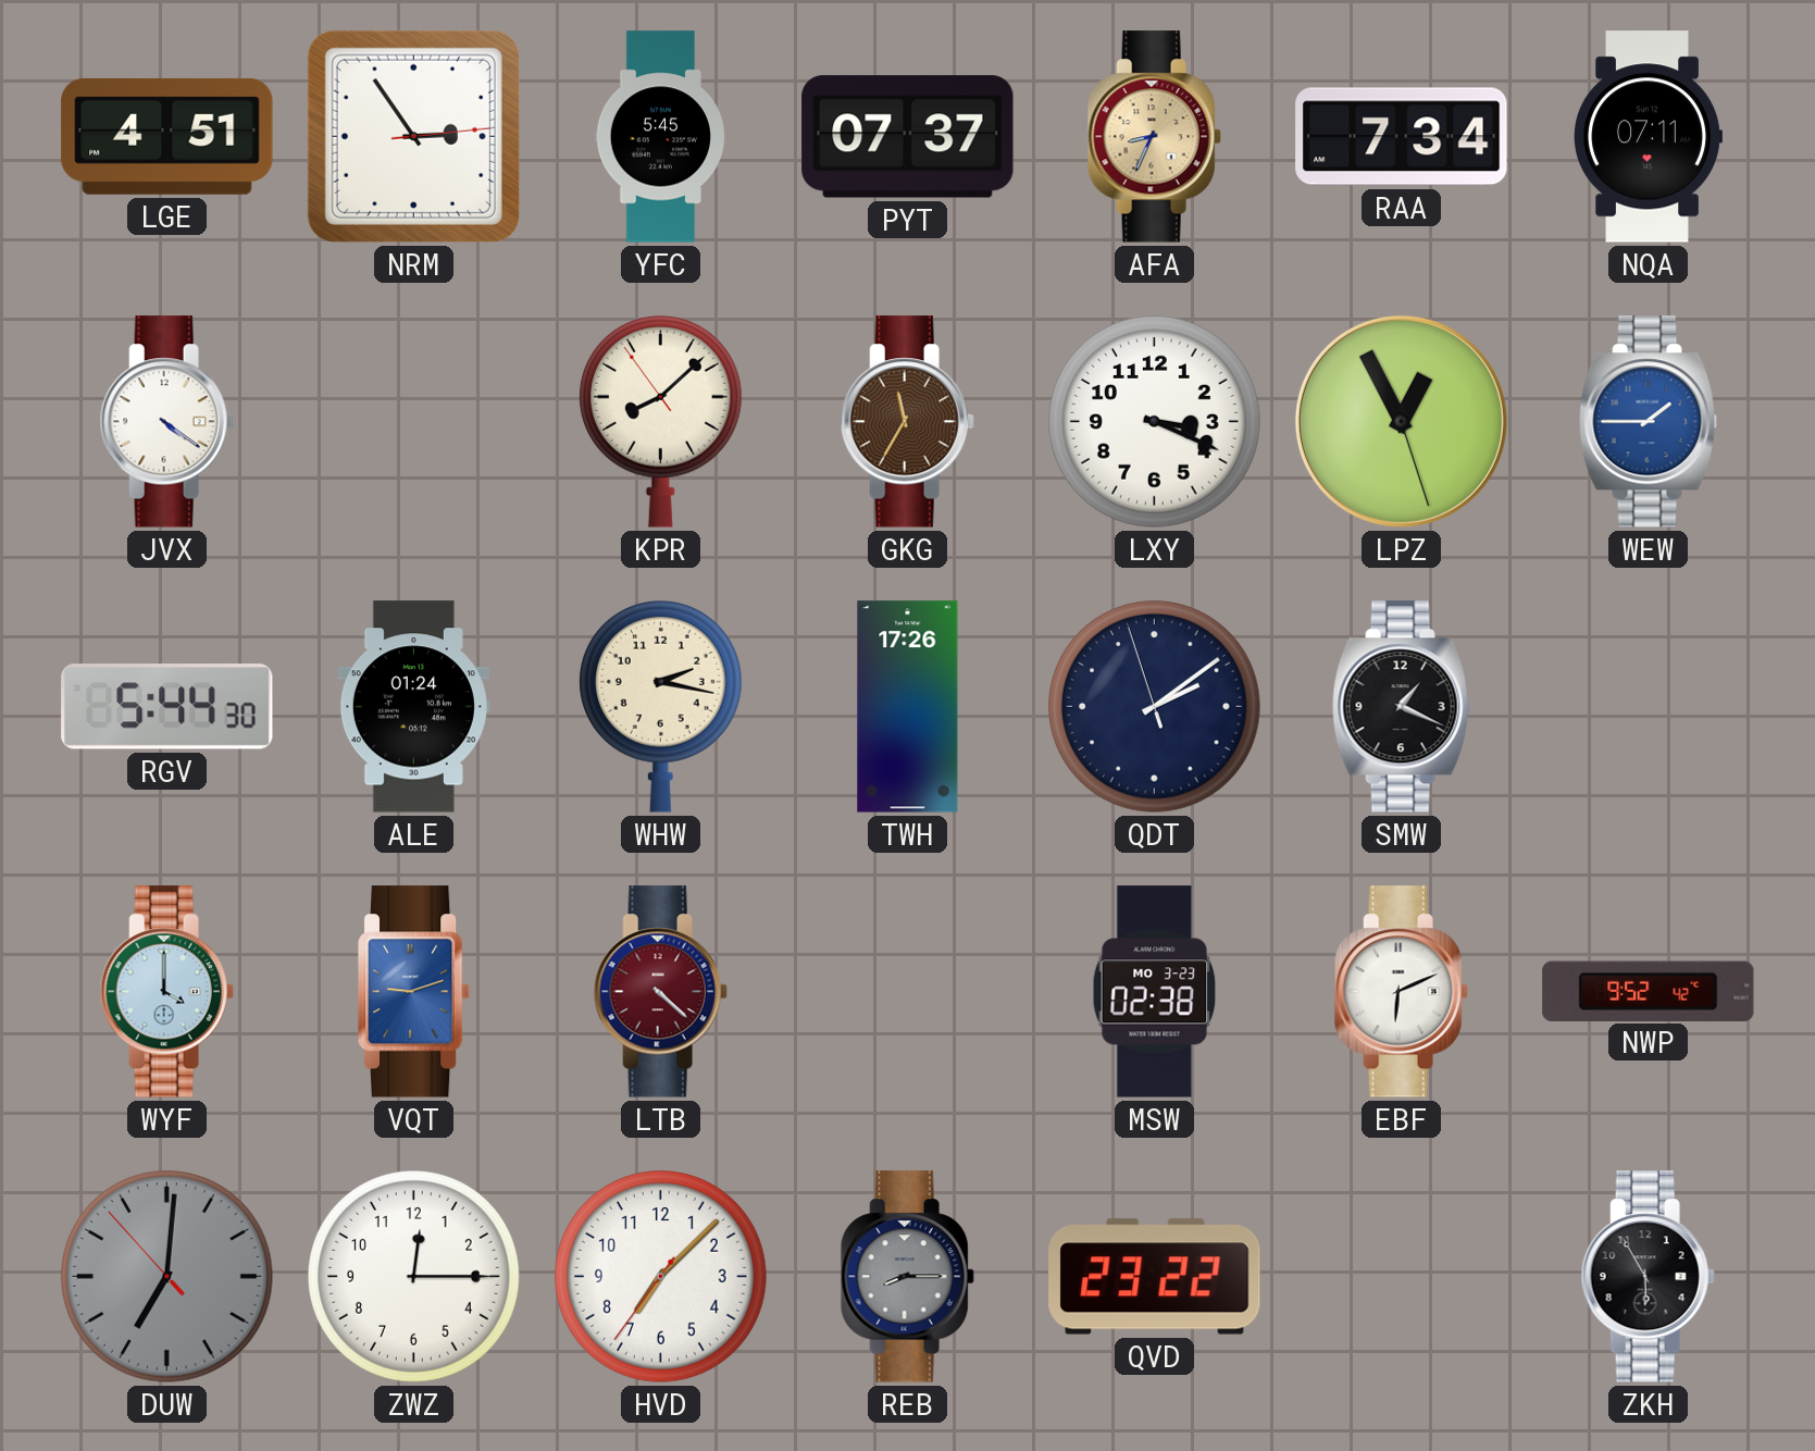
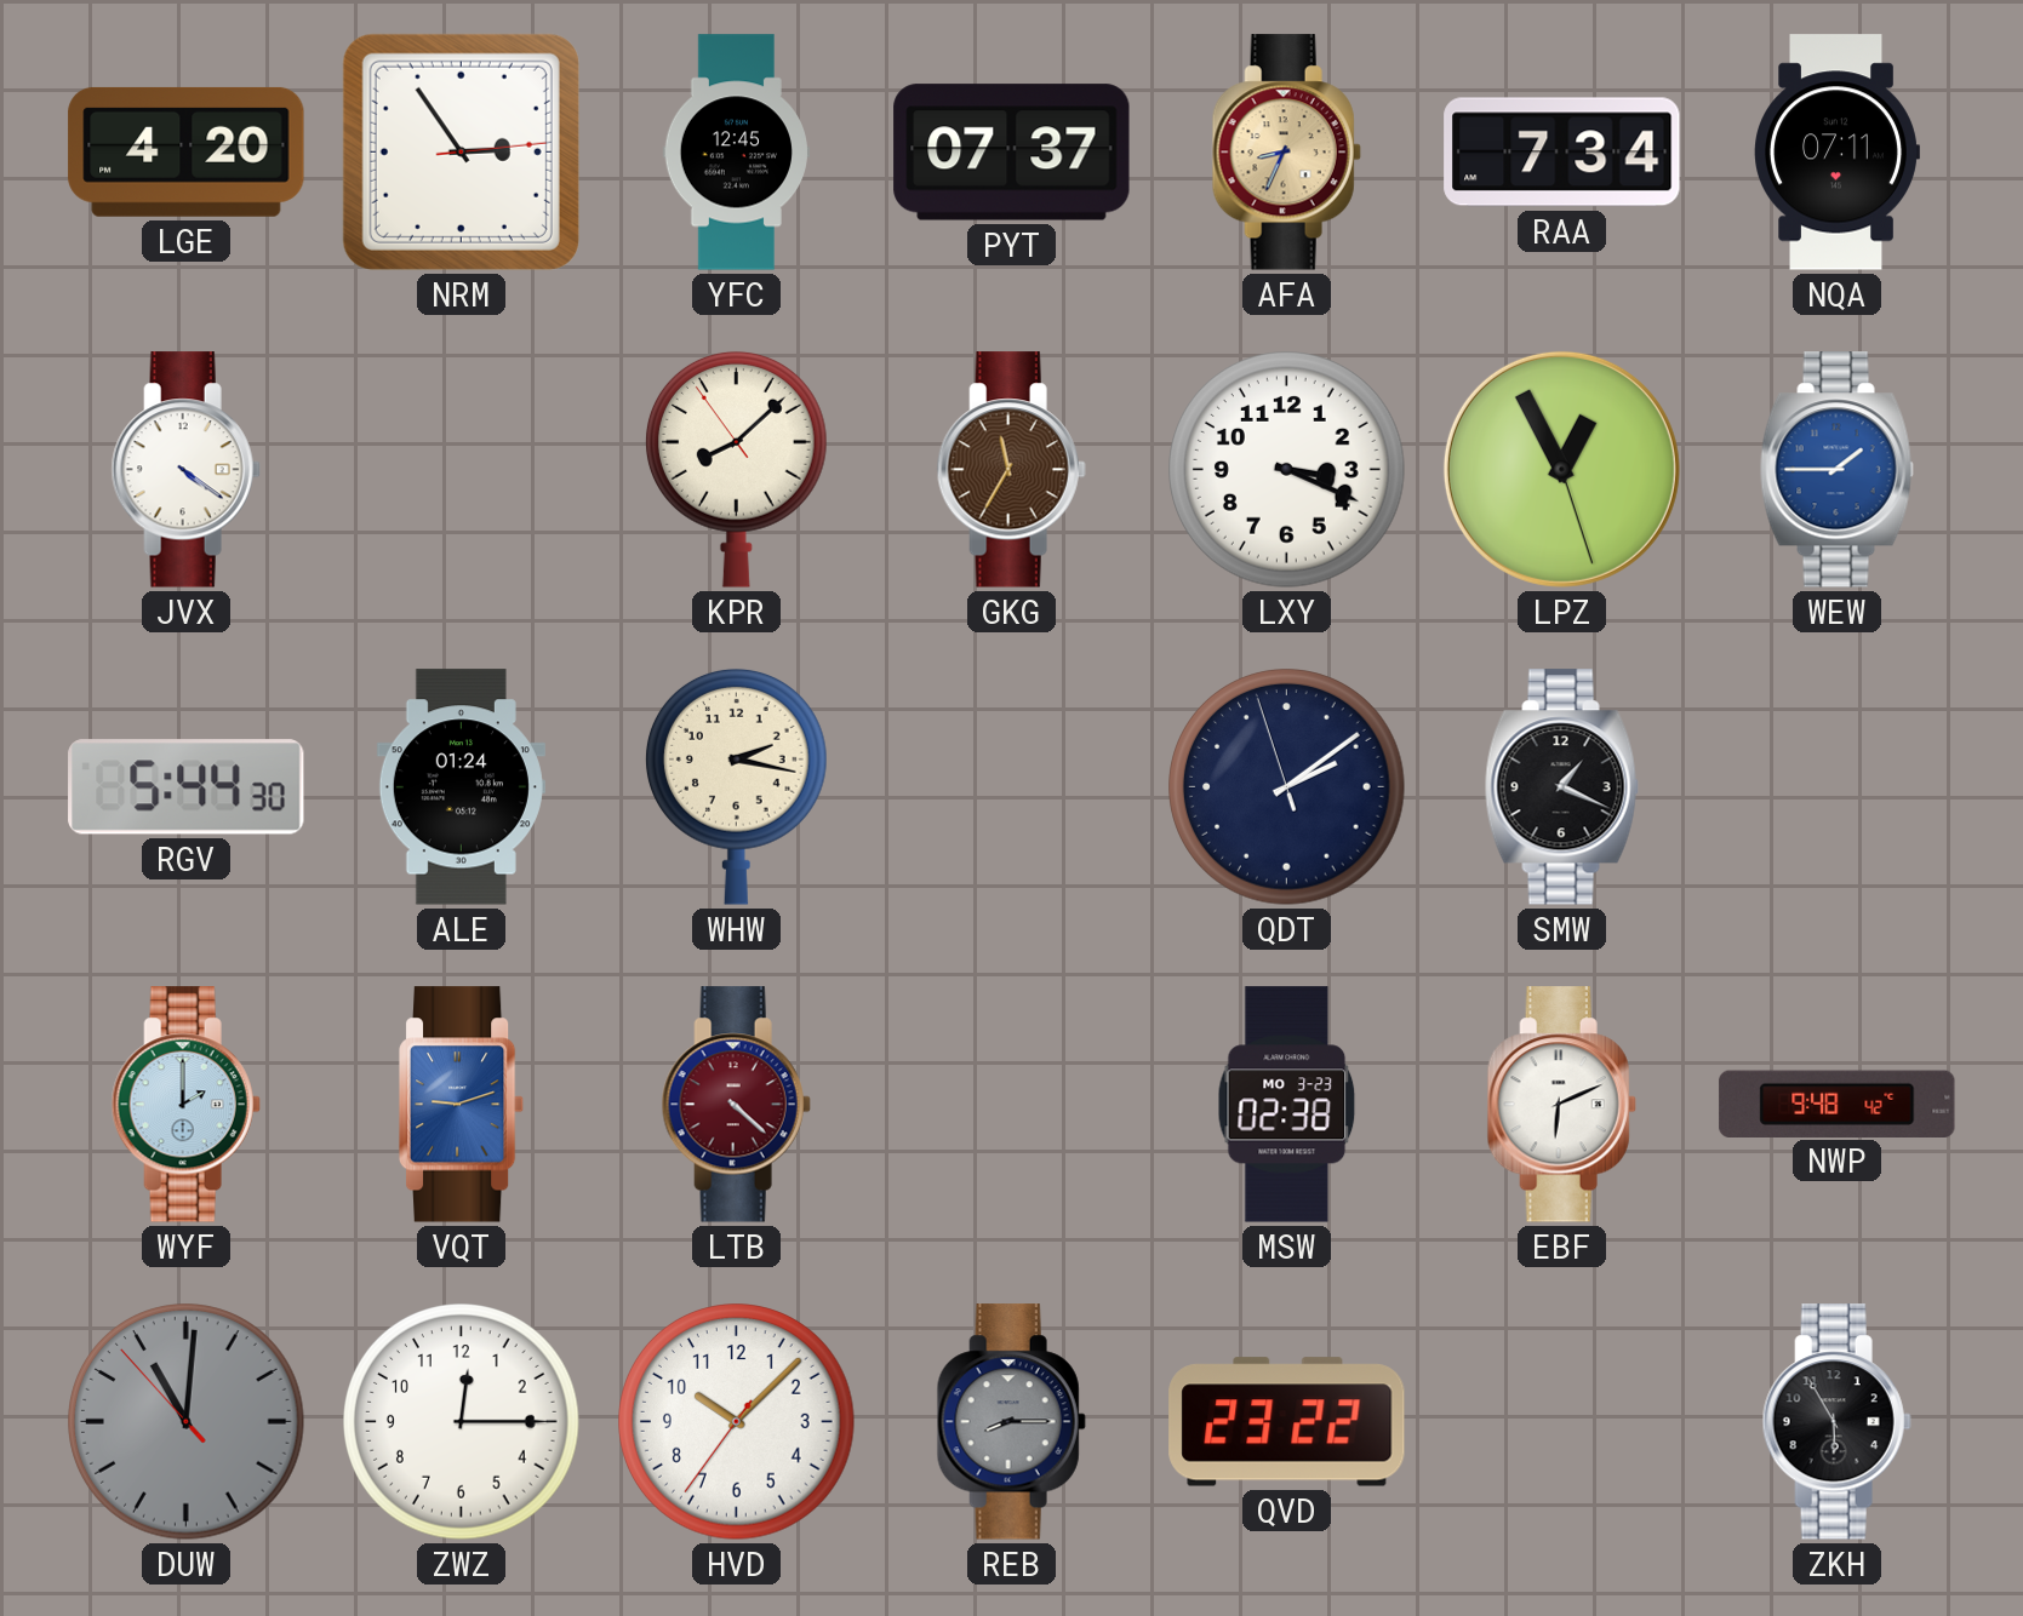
LGE: 4:51 -> 4:20
YFC: 5:45 -> 12:45
TWH: 17:26 -> none
WYF: 4:00 -> 2:00
NWP: 9:52 -> 9:48
DUW: 7:00 -> 11:00
HVD: 7:07 -> 10:07
